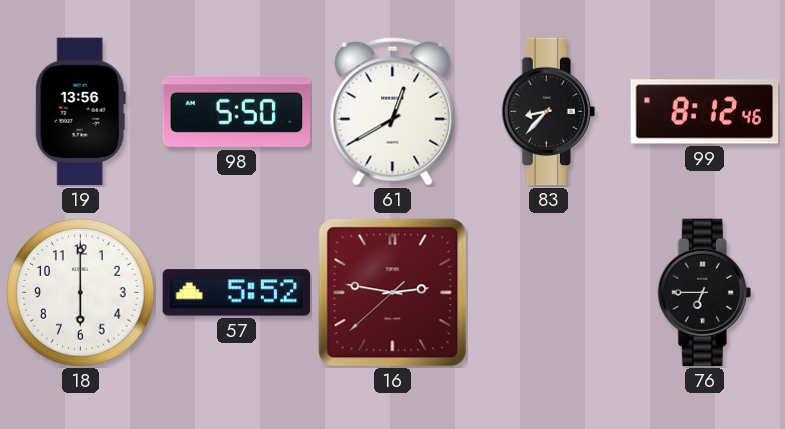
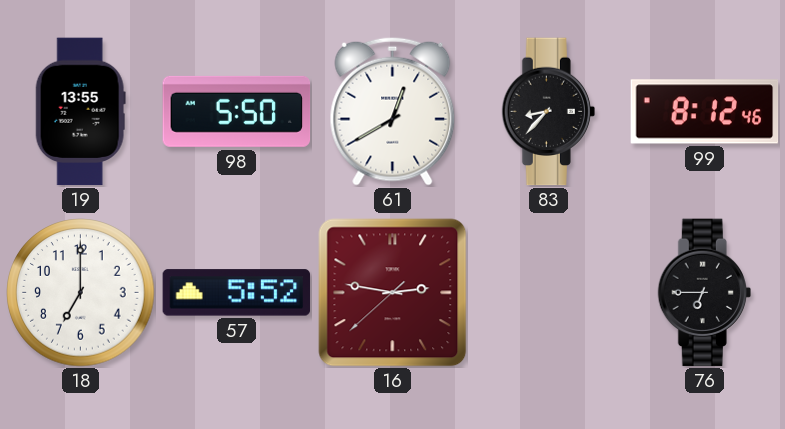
19: 13:56 -> 13:55
18: 6:00 -> 7:00
